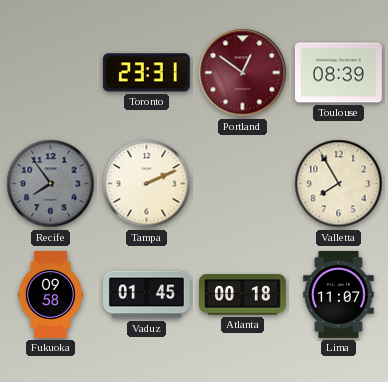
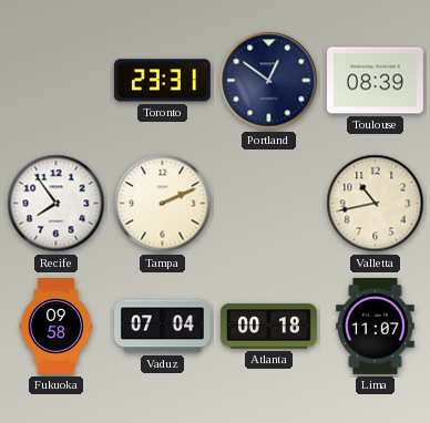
Portland dial: burgundy -> navy
Recife dial: grey -> white
Valletta: 7:55 -> 10:43
Vaduz: 01:45 -> 07:04
